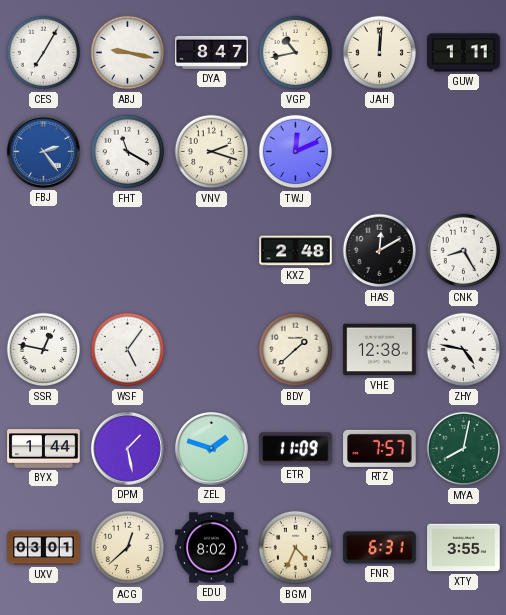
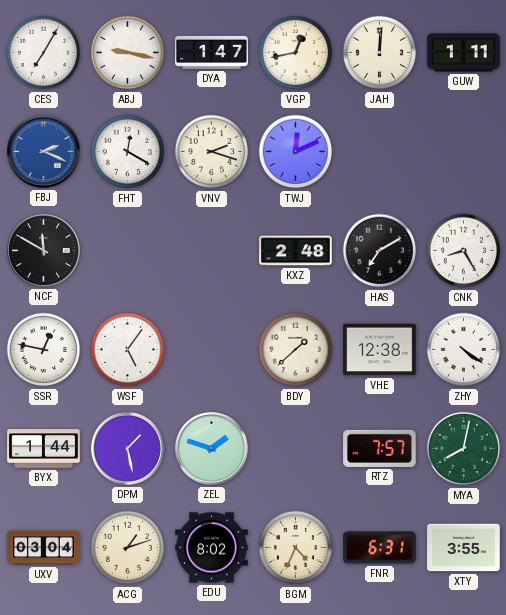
DYA: 8:47 -> 1:47
VGP: 10:43 -> 12:43
FBJ: 2:24 -> 2:19
FHT: 11:20 -> 12:20
NCF: none -> 11:50
HAS: 12:10 -> 7:10
ZHY: 4:47 -> 4:21
ETR: 11:09 -> none
UXV: 03:01 -> 03:04
ACG: 12:38 -> 1:12
